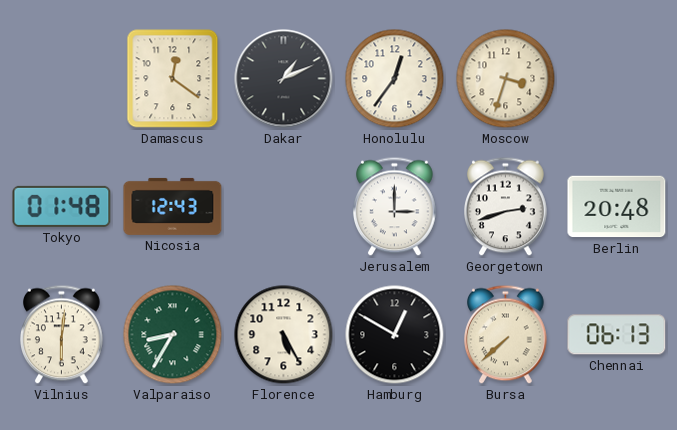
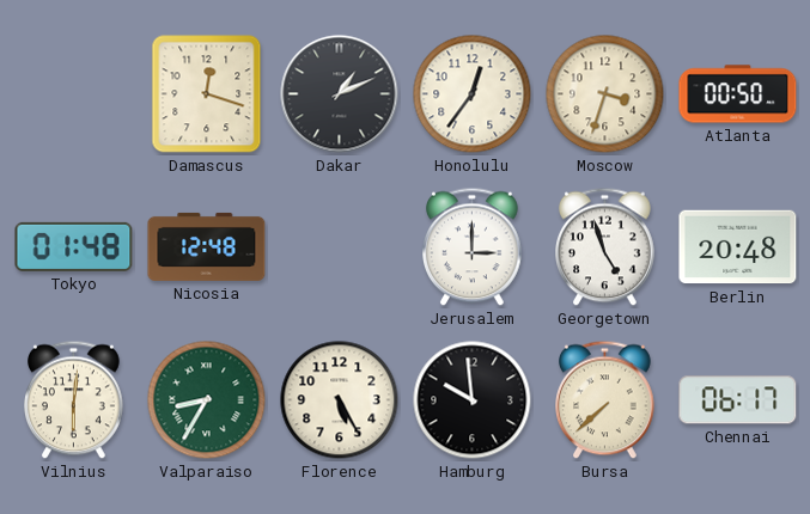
Damascus: 12:21 -> 12:18
Atlanta: none -> 00:50
Nicosia: 12:43 -> 12:48
Georgetown: 2:42 -> 4:57
Hamburg: 12:50 -> 9:59
Chennai: 06:13 -> 06:17
